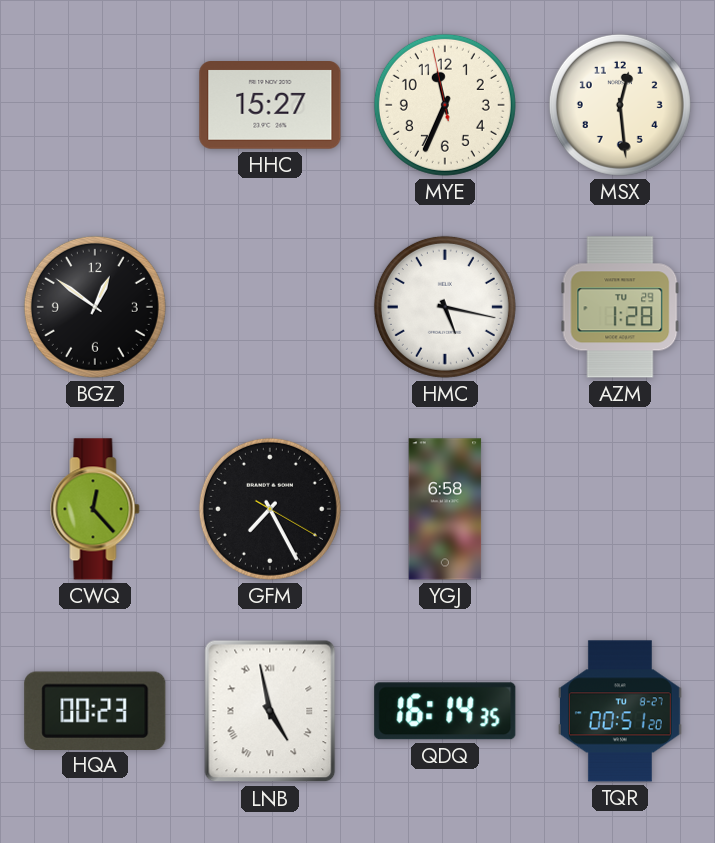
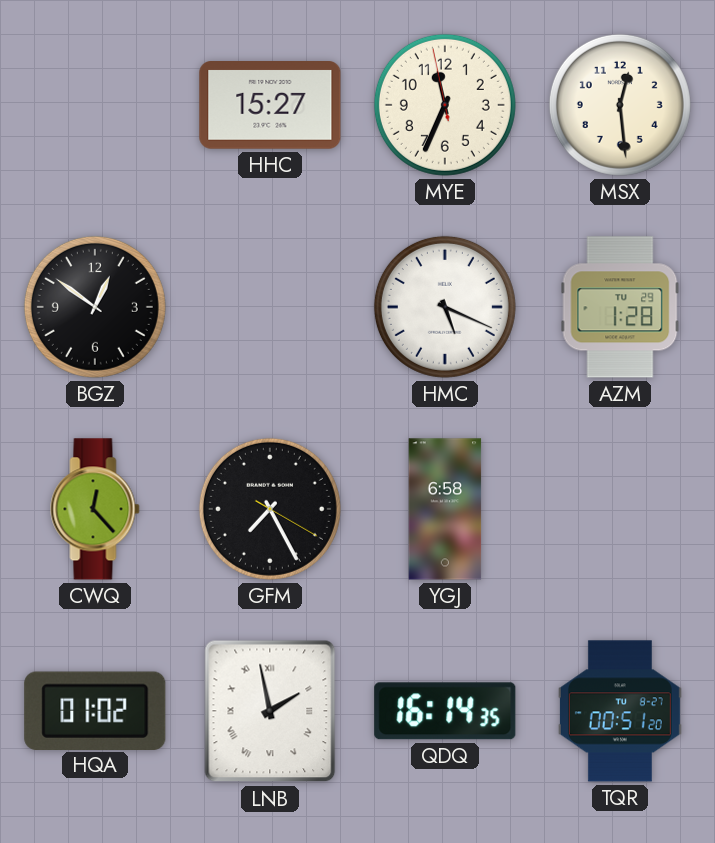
HMC: 5:17 -> 5:19
HQA: 00:23 -> 01:02
LNB: 4:58 -> 1:58
